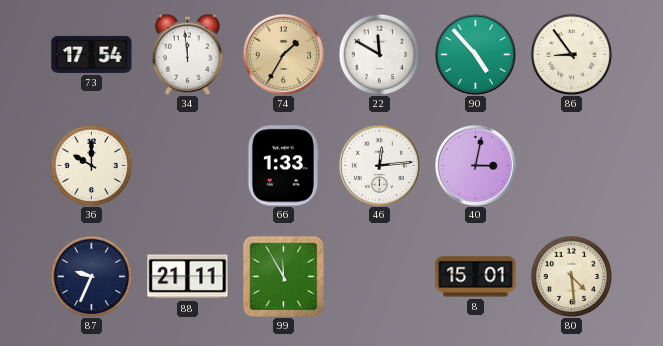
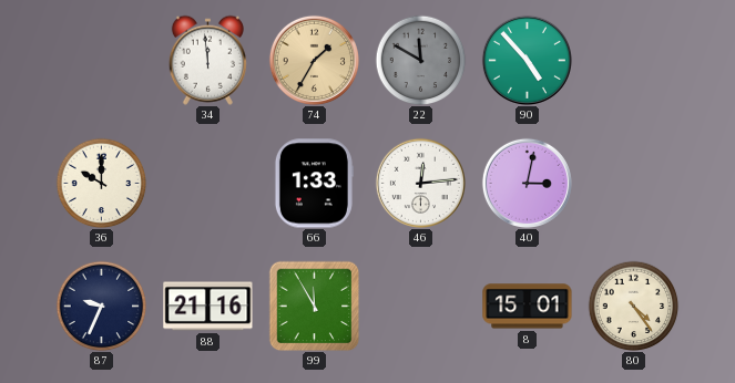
73: 17:54 -> none
22 dial: white -> grey
86: 8:54 -> none
88: 21:11 -> 21:16
80: 4:29 -> 4:24
